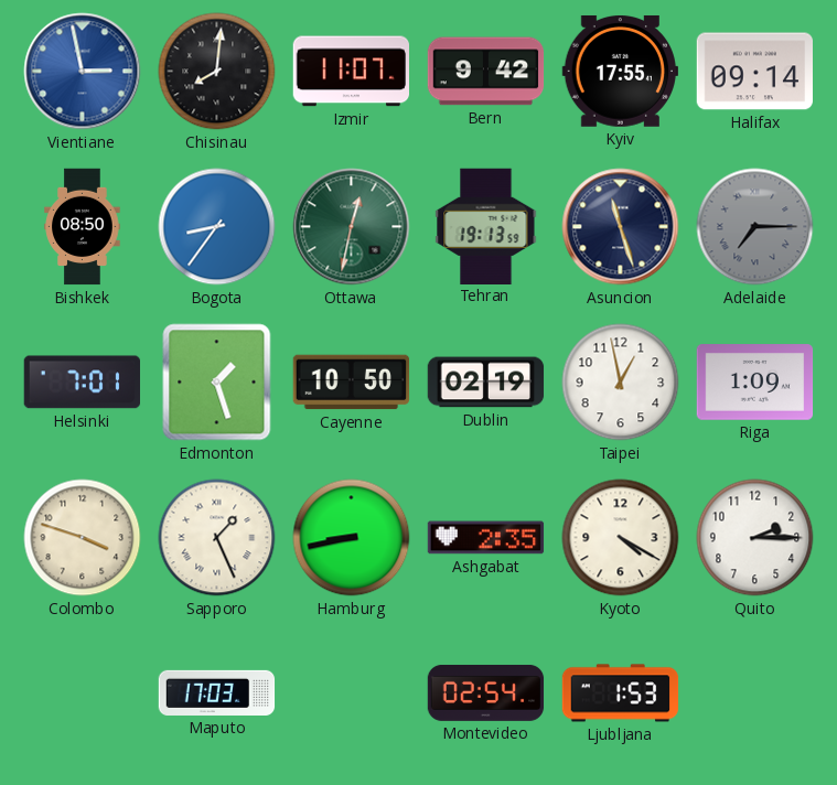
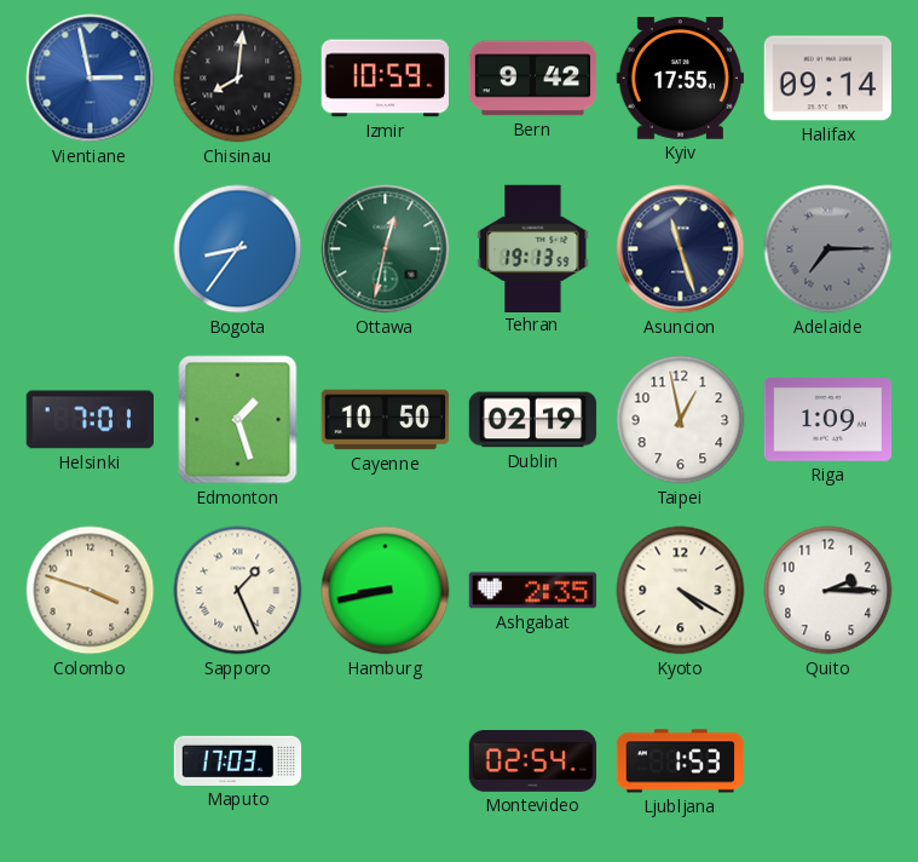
Izmir: 11:07 -> 10:59
Bishkek: 08:50 -> none
